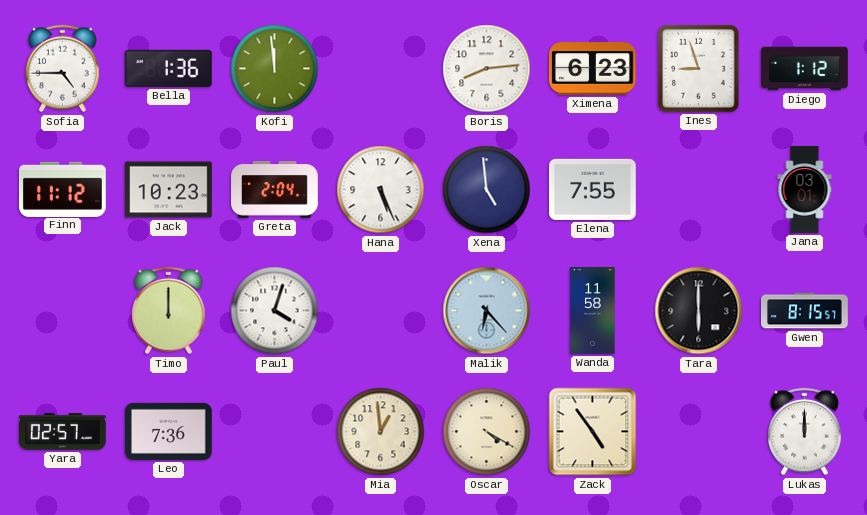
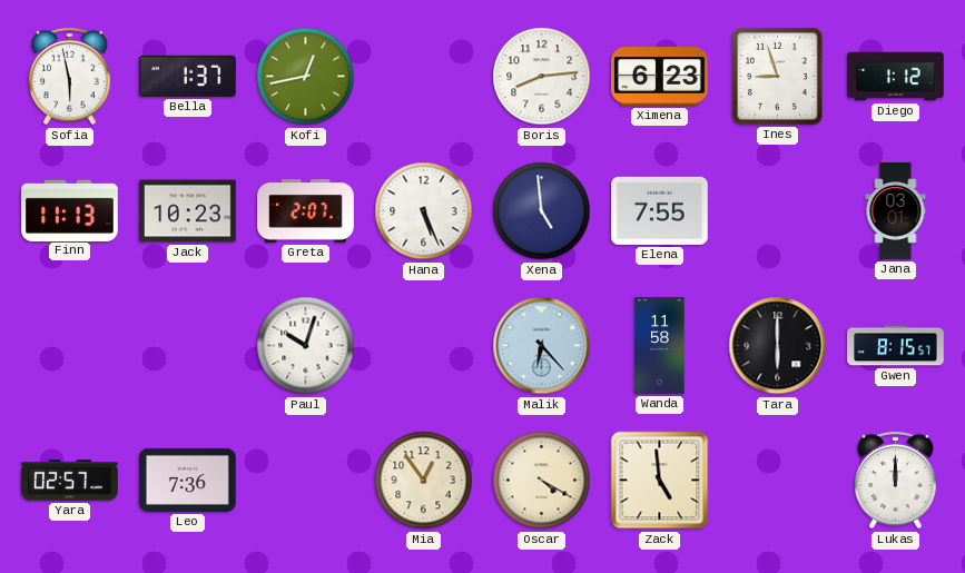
Sofia: 4:45 -> 5:58
Bella: 1:36 -> 1:37
Kofi: 11:59 -> 12:43
Finn: 11:12 -> 11:13
Greta: 2:04 -> 2:07
Timo: 12:00 -> none
Paul: 4:03 -> 10:03
Mia: 12:59 -> 12:54
Zack: 4:54 -> 4:59
